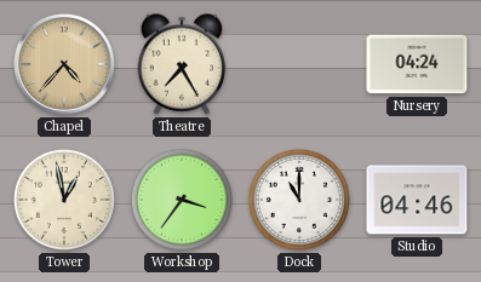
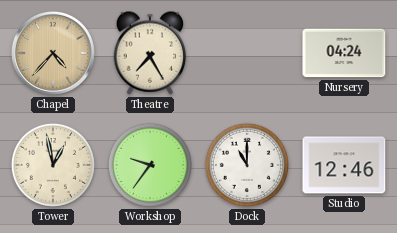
Workshop: 3:36 -> 9:36
Studio: 04:46 -> 12:46
